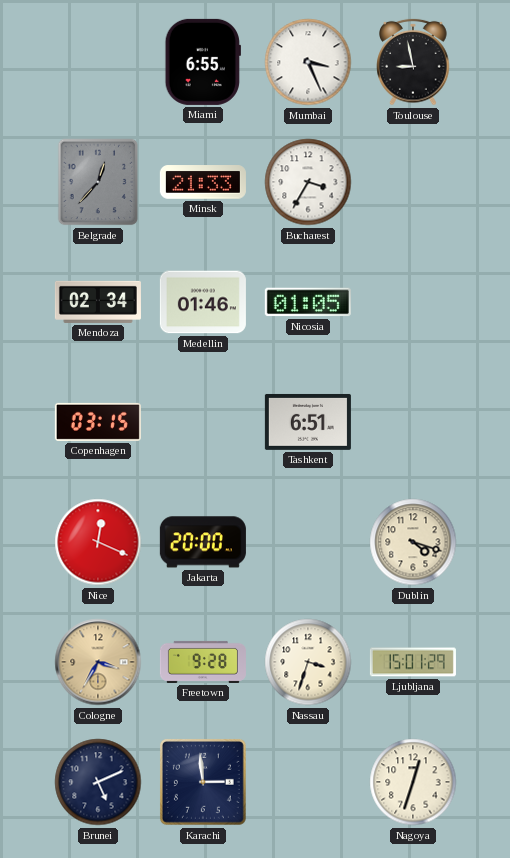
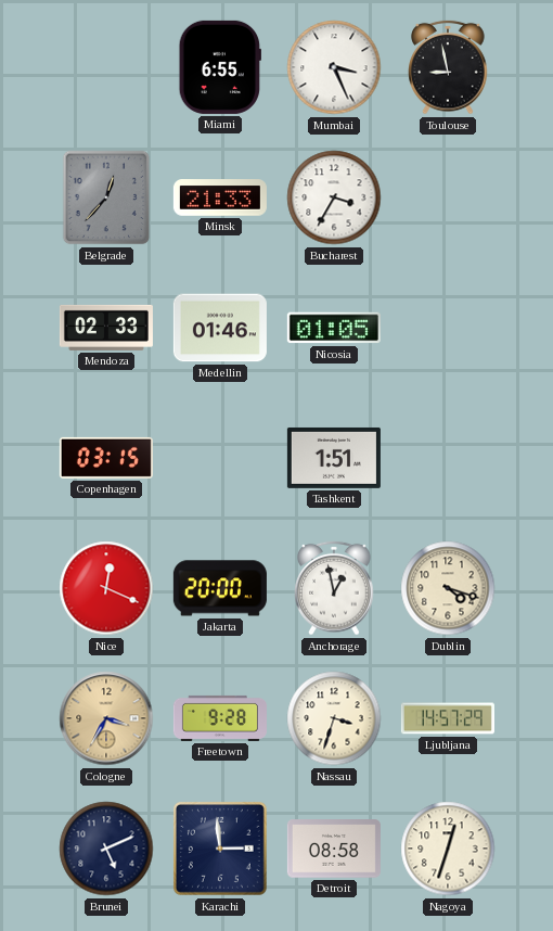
Mendoza: 02:34 -> 02:33
Tashkent: 6:51 -> 1:51
Anchorage: none -> 12:58
Ljubljana: 15:01 -> 14:57
Detroit: none -> 08:58
